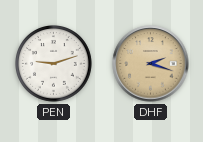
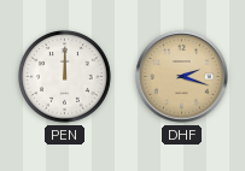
PEN: 9:12 -> 12:00
